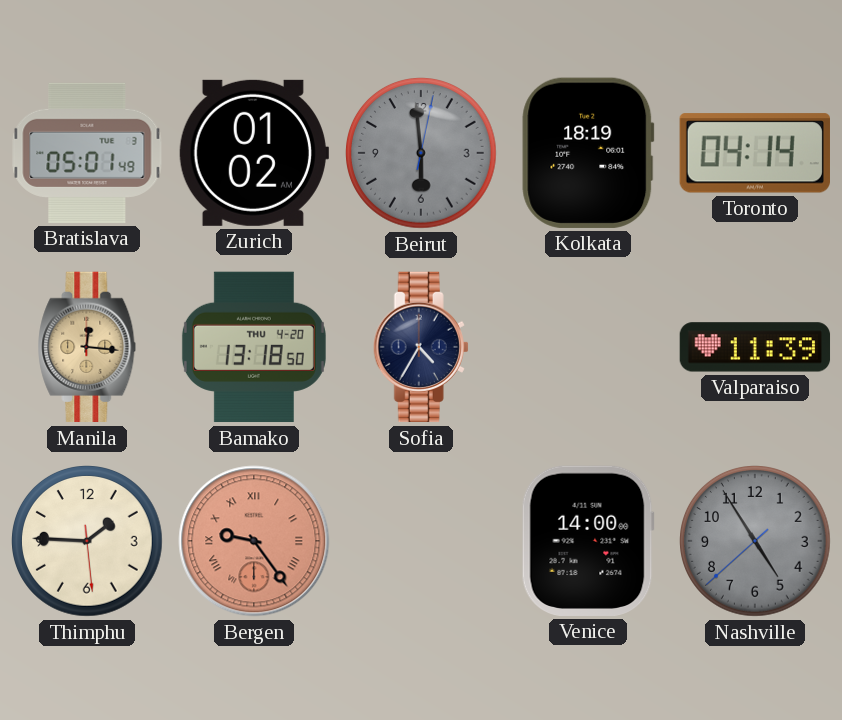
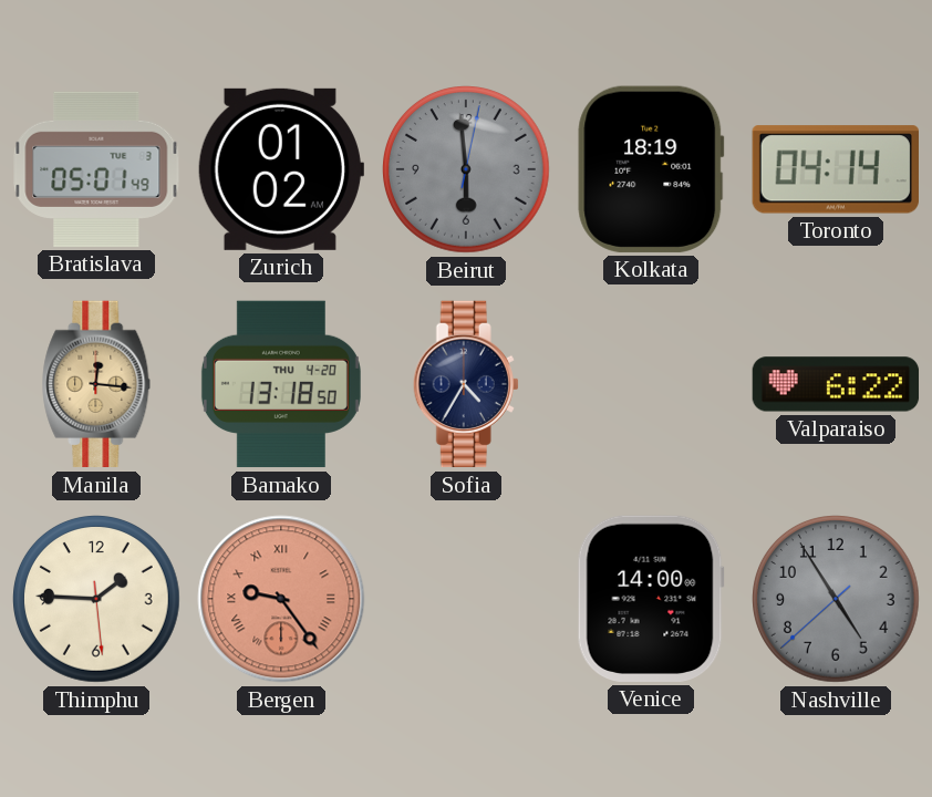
Valparaiso: 11:39 -> 6:22
